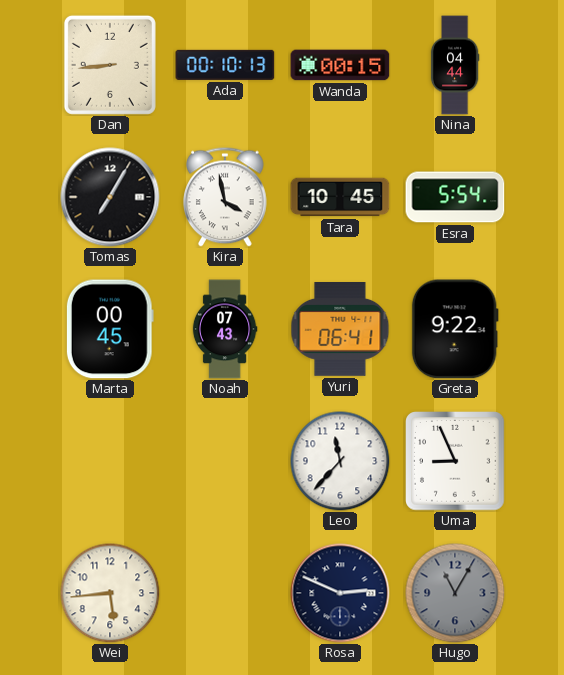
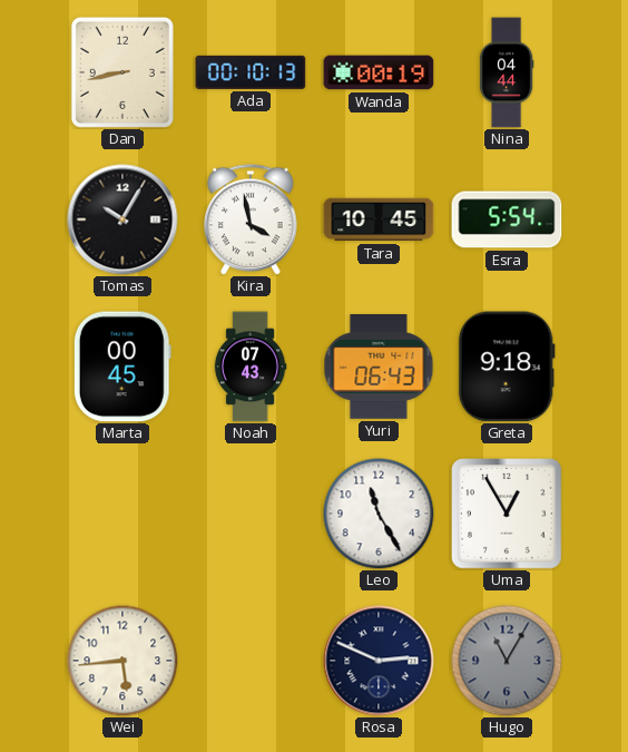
Dan: 8:44 -> 8:43
Wanda: 00:15 -> 00:19
Tomas: 7:05 -> 10:05
Yuri: 06:41 -> 06:43
Greta: 9:22 -> 9:18
Leo: 11:37 -> 11:25
Uma: 8:56 -> 12:55
